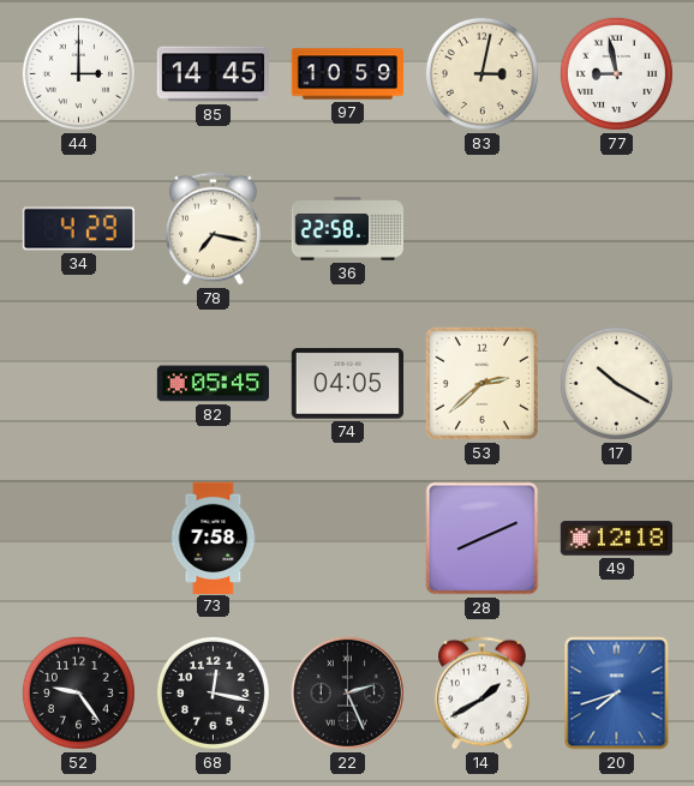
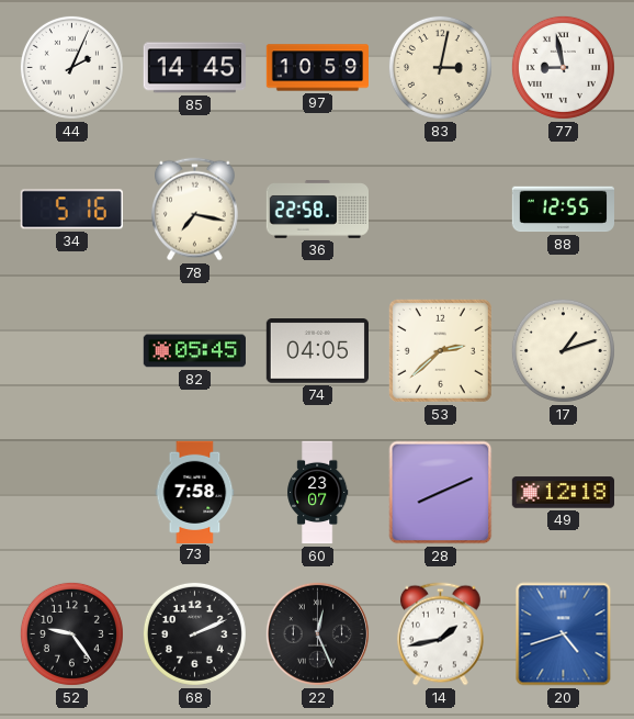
44: 3:00 -> 2:04
34: 4:29 -> 5:16
88: none -> 12:55
17: 10:20 -> 1:12
60: none -> 23:07
68: 12:17 -> 2:11
22: 2:26 -> 12:26
14: 1:40 -> 1:43
20: 7:42 -> 4:42
